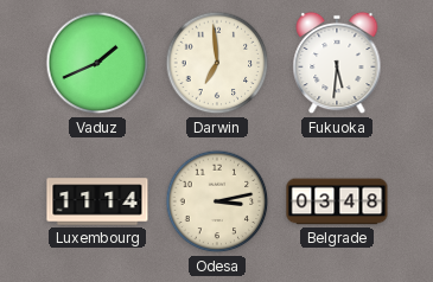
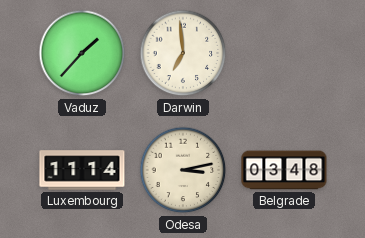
Vaduz: 1:41 -> 1:37
Fukuoka: 5:31 -> none
